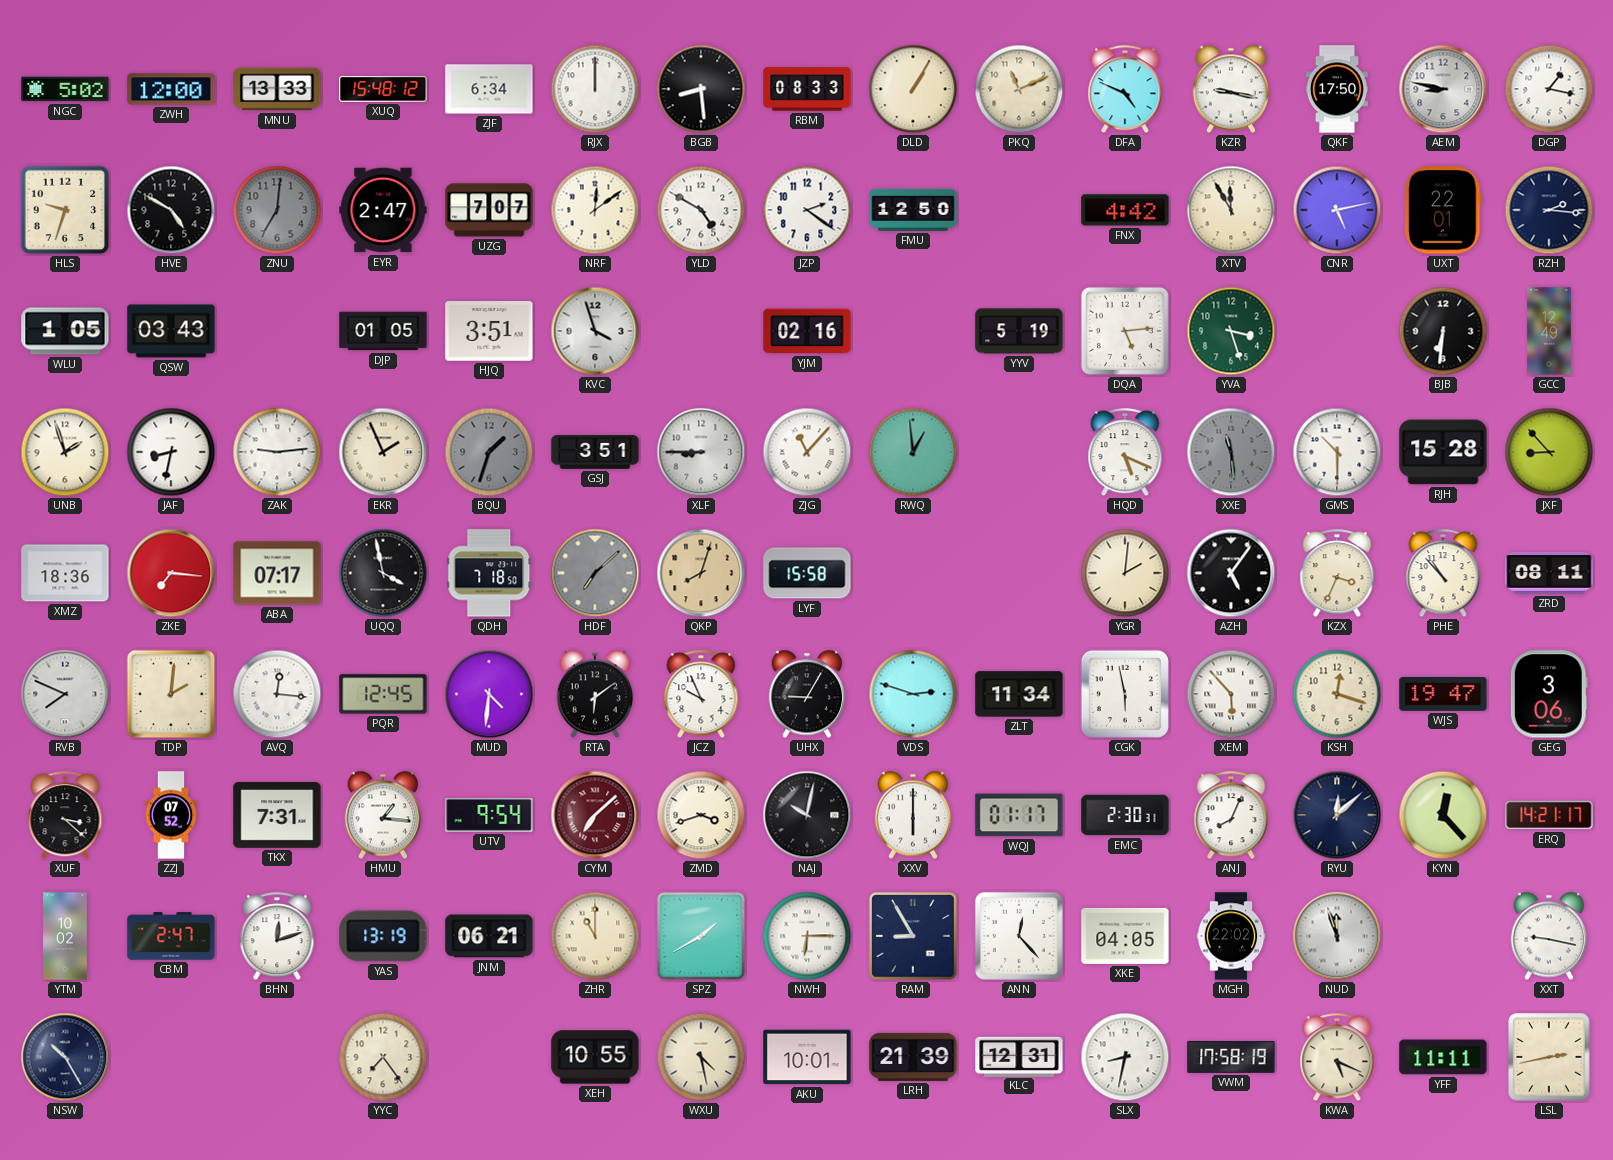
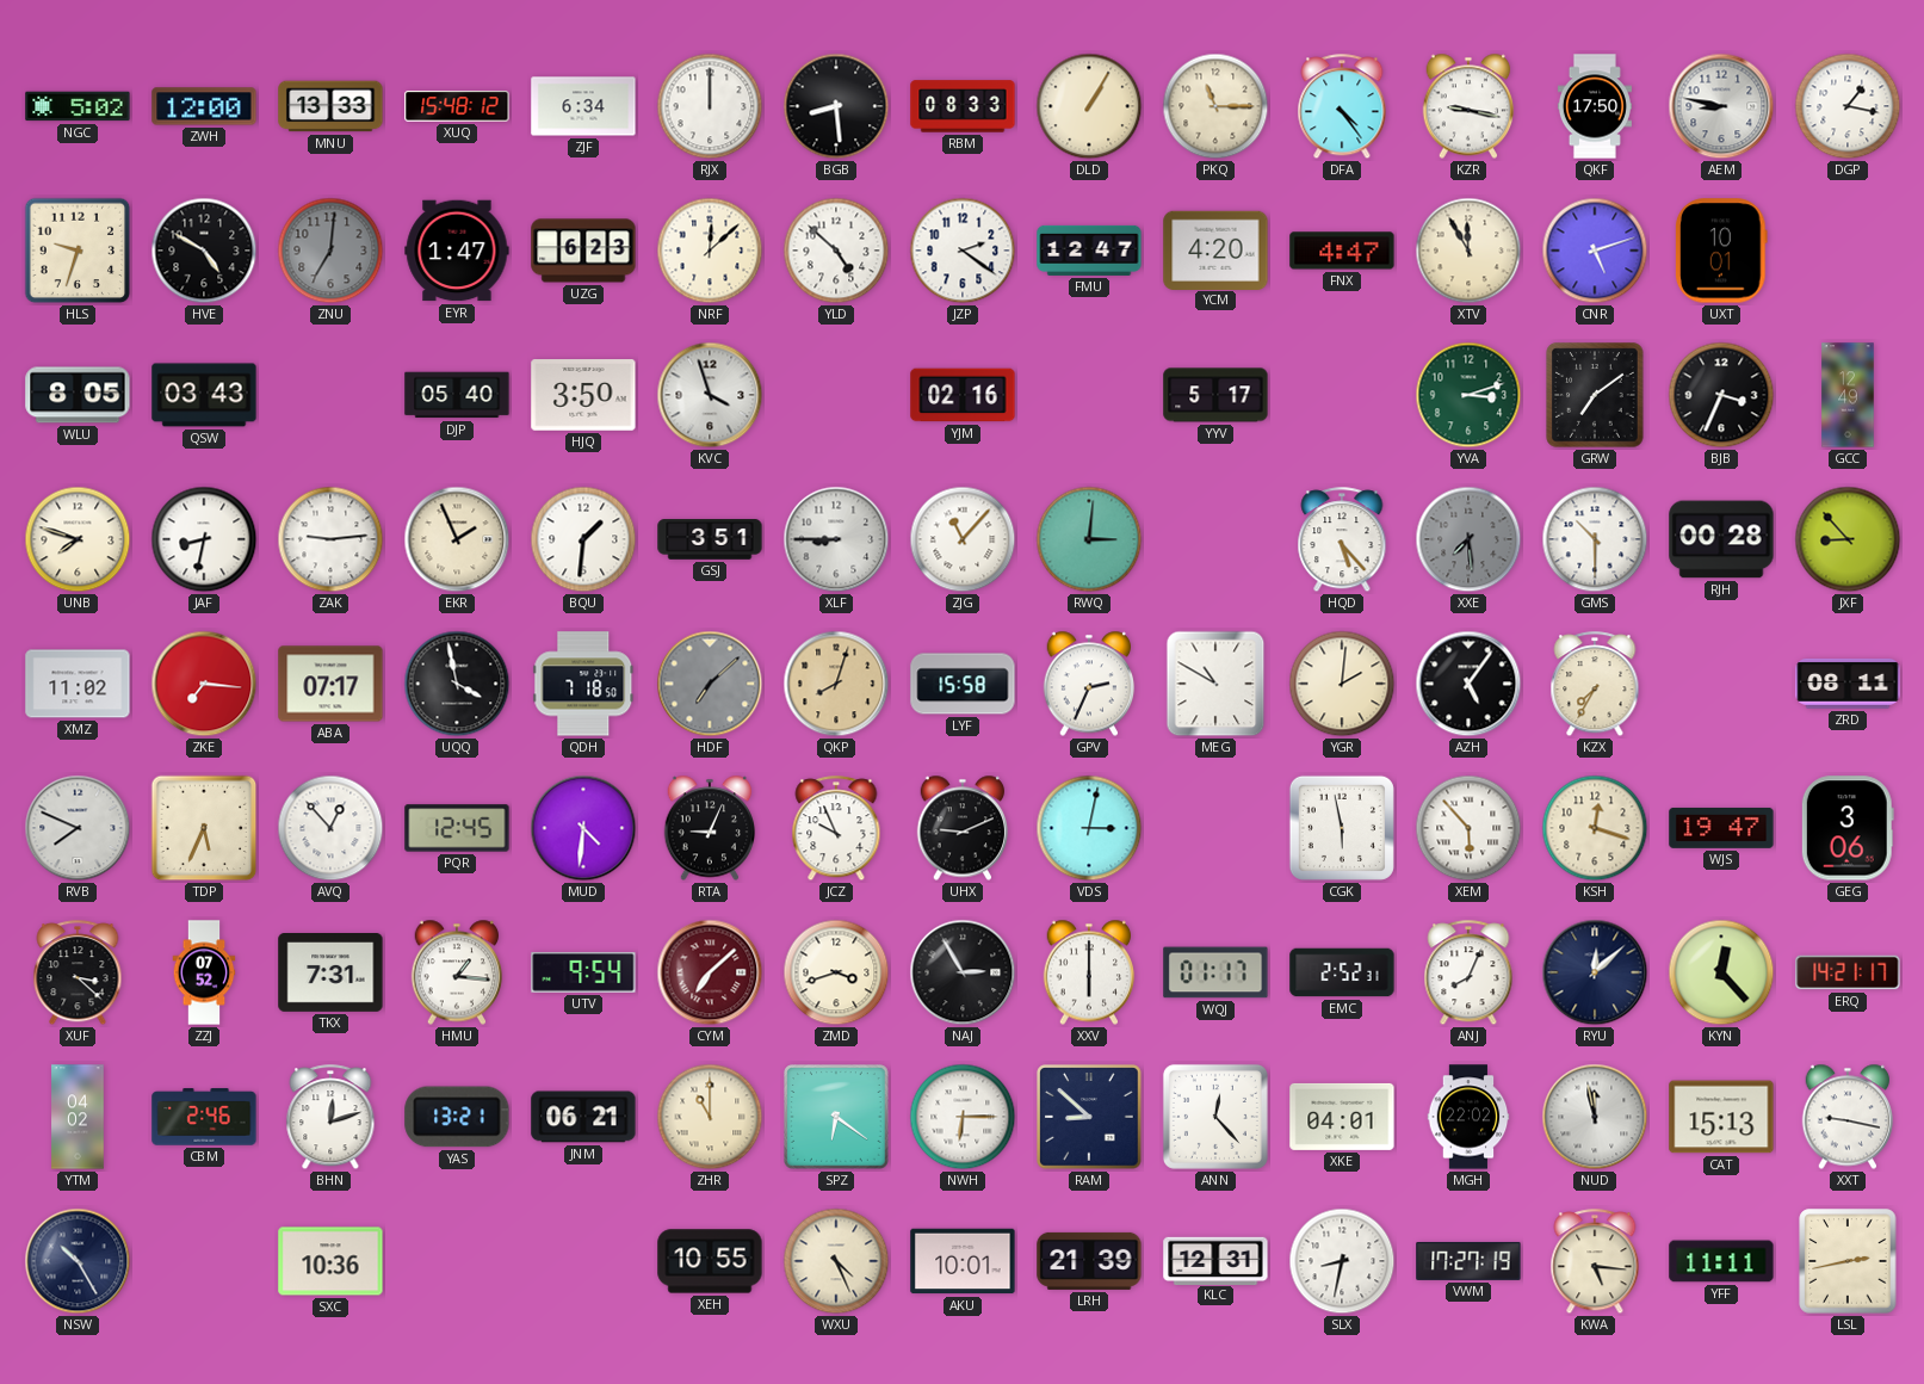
PKQ: 11:11 -> 11:15
DFA: 4:49 -> 4:24
EYR: 2:47 -> 1:47
UZG: 7:07 -> 6:23
NRF: 12:09 -> 12:08
YLD: 4:50 -> 4:52
FMU: 12:50 -> 12:47
YCM: none -> 4:20
FNX: 4:42 -> 4:47
CNR: 5:13 -> 5:12
UXT: 22:01 -> 10:01
RZH: 2:16 -> none
WLU: 1:05 -> 8:05
DJP: 01:05 -> 05:40
HJQ: 3:51 -> 3:50
YYV: 5:19 -> 5:17
DQA: 5:14 -> none
YVA: 3:27 -> 3:12
GRW: none -> 7:09
BJB: 6:31 -> 3:34
UNB: 1:57 -> 7:48
BQU: 1:33 -> 1:31
BQU dial: grey -> white
RWQ: 12:59 -> 3:01
HQD: 5:19 -> 5:23
XXE: 11:29 -> 7:29
RJH: 15:28 -> 00:28
XMZ: 18:36 -> 11:02
GPV: none -> 2:34
MEG: none -> 10:50
KZX: 3:34 -> 7:35
PHE: 10:53 -> none
TDP: 2:01 -> 5:34
AVQ: 12:16 -> 12:53
RTA: 6:09 -> 9:04
UHX: 9:05 -> 9:11
VDS: 2:48 -> 3:02
ZLT: 11:34 -> none
NAJ: 10:02 -> 2:55
EMC: 2:30 -> 2:52
YTM: 10:02 -> 04:02
CBM: 2:47 -> 2:46
YAS: 13:19 -> 13:21
SPZ: 1:40 -> 6:21
RAM: 8:55 -> 8:52
XKE: 04:05 -> 04:01
NUD: 11:57 -> 11:58
CAT: none -> 15:13
SXC: none -> 10:36
YYC: 7:24 -> none
WXU: 4:28 -> 4:26
VWM: 17:58 -> 17:27
KWA: 5:19 -> 5:16
